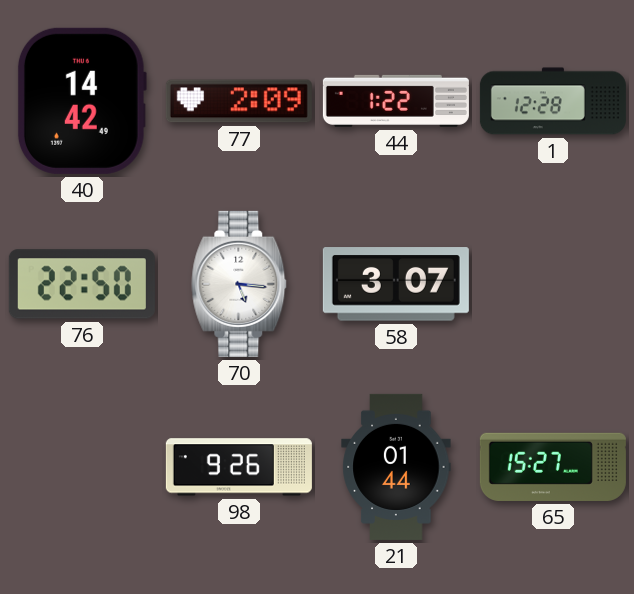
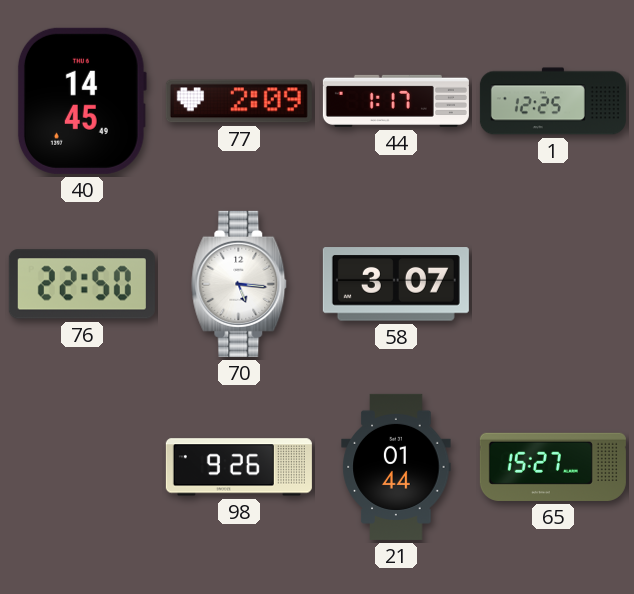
40: 14:42 -> 14:45
44: 1:22 -> 1:17
1: 12:28 -> 12:25
